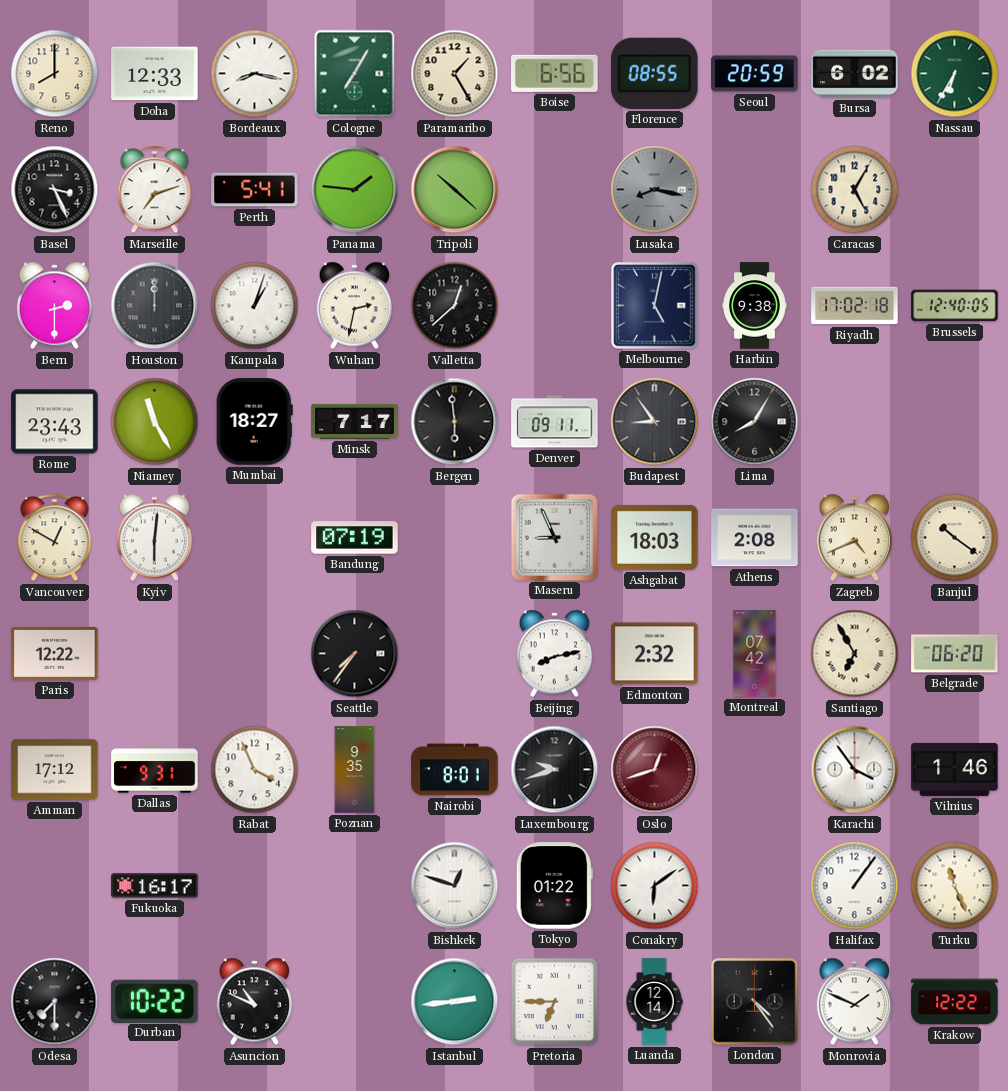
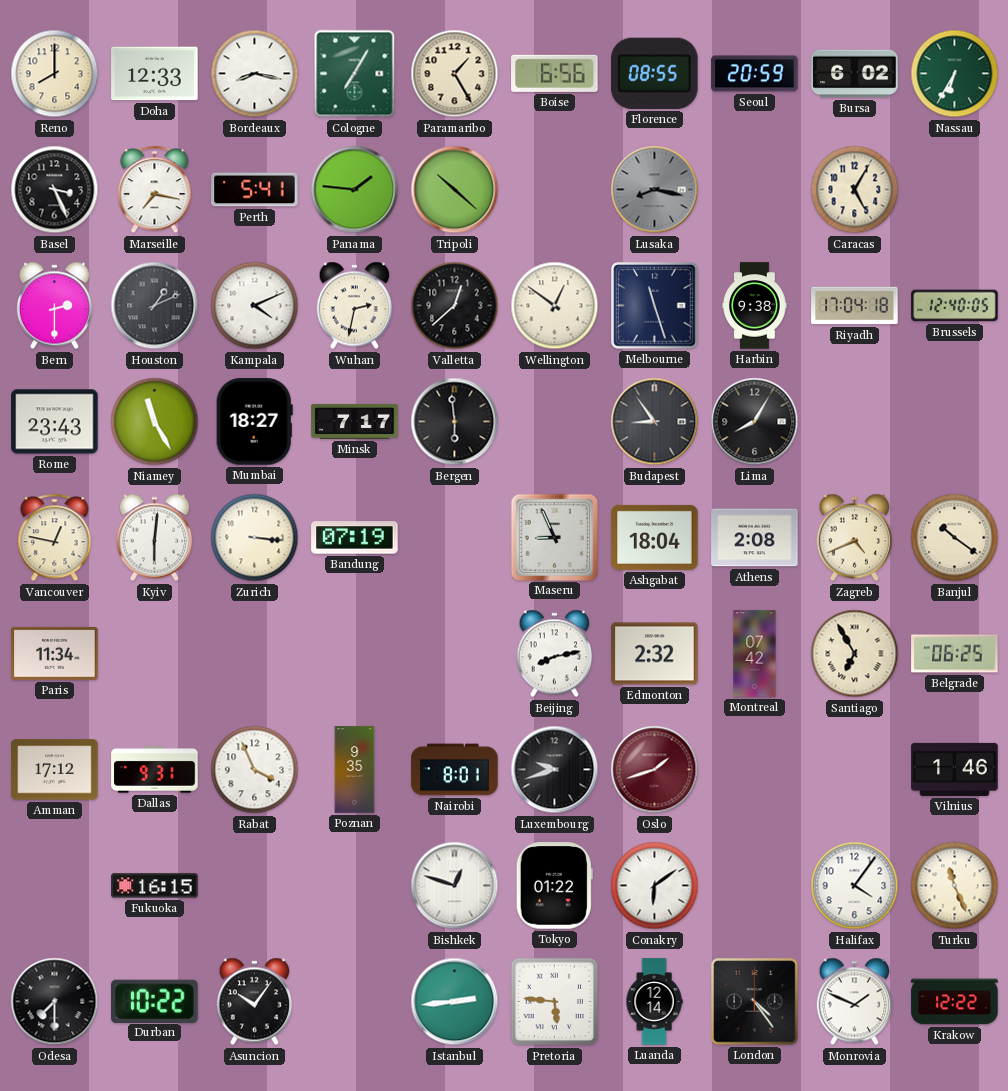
Marseille: 7:12 -> 7:17
Houston: 12:00 -> 1:11
Kampala: 1:03 -> 4:11
Wellington: none -> 12:51
Melbourne: 5:02 -> 11:27
Riyadh: 17:02 -> 17:04
Denver: 09:11 -> none
Vancouver: 12:50 -> 12:47
Zurich: none -> 3:16
Ashgabat: 18:03 -> 18:04
Paris: 12:22 -> 11:34
Seattle: 7:36 -> none
Belgrade: 06:20 -> 06:25
Oslo: 12:42 -> 1:42
Karachi: 3:54 -> none
Fukuoka: 16:17 -> 16:15
Halifax: 1:06 -> 4:06
Asuncion: 10:49 -> 10:06
Pretoria: 6:45 -> 5:46
